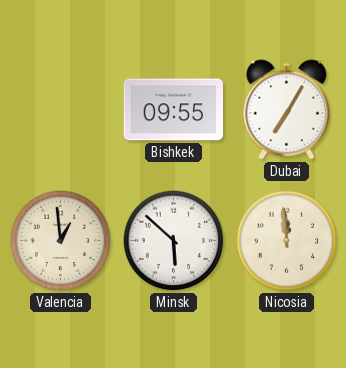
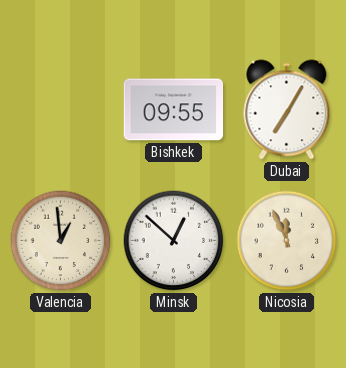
Minsk: 5:52 -> 12:52
Nicosia: 11:59 -> 11:56
